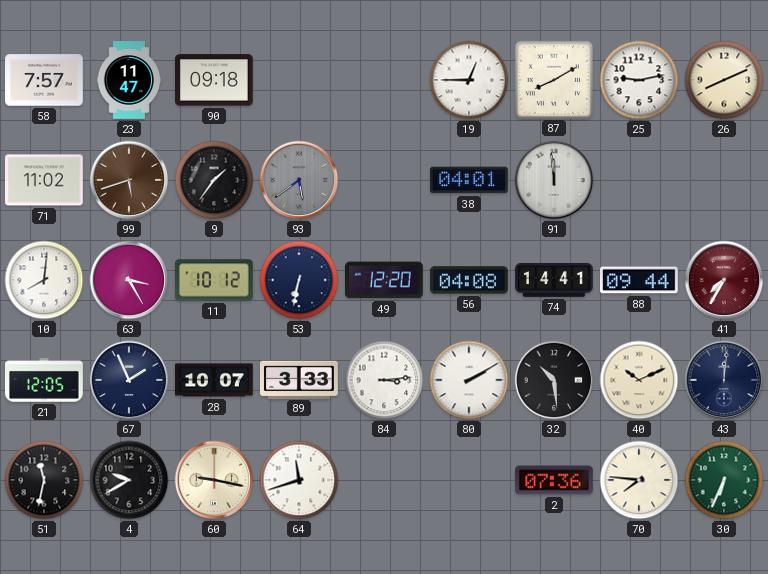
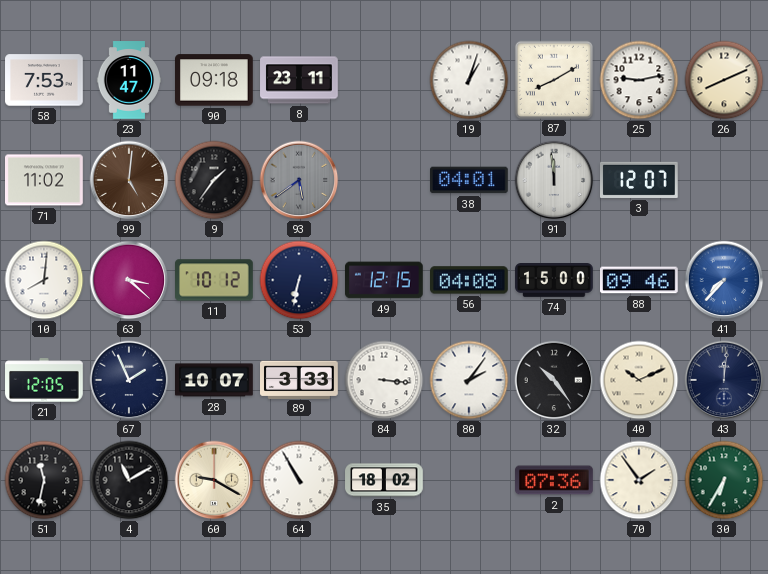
58: 7:57 -> 7:53
8: none -> 23:11
19: 12:45 -> 1:03
99: 5:42 -> 5:01
3: none -> 12:07
63: 3:25 -> 3:22
49: 12:20 -> 12:15
74: 14:41 -> 15:00
88: 09:44 -> 09:46
41: 7:35 -> 7:37
41 dial: burgundy -> blue
84: 3:14 -> 3:16
80: 2:10 -> 2:06
32: 10:29 -> 10:24
4: 9:40 -> 11:10
60: 9:17 -> 9:20
64: 11:42 -> 10:55
35: none -> 18:02
70: 7:46 -> 1:54
30: 6:34 -> 6:35
